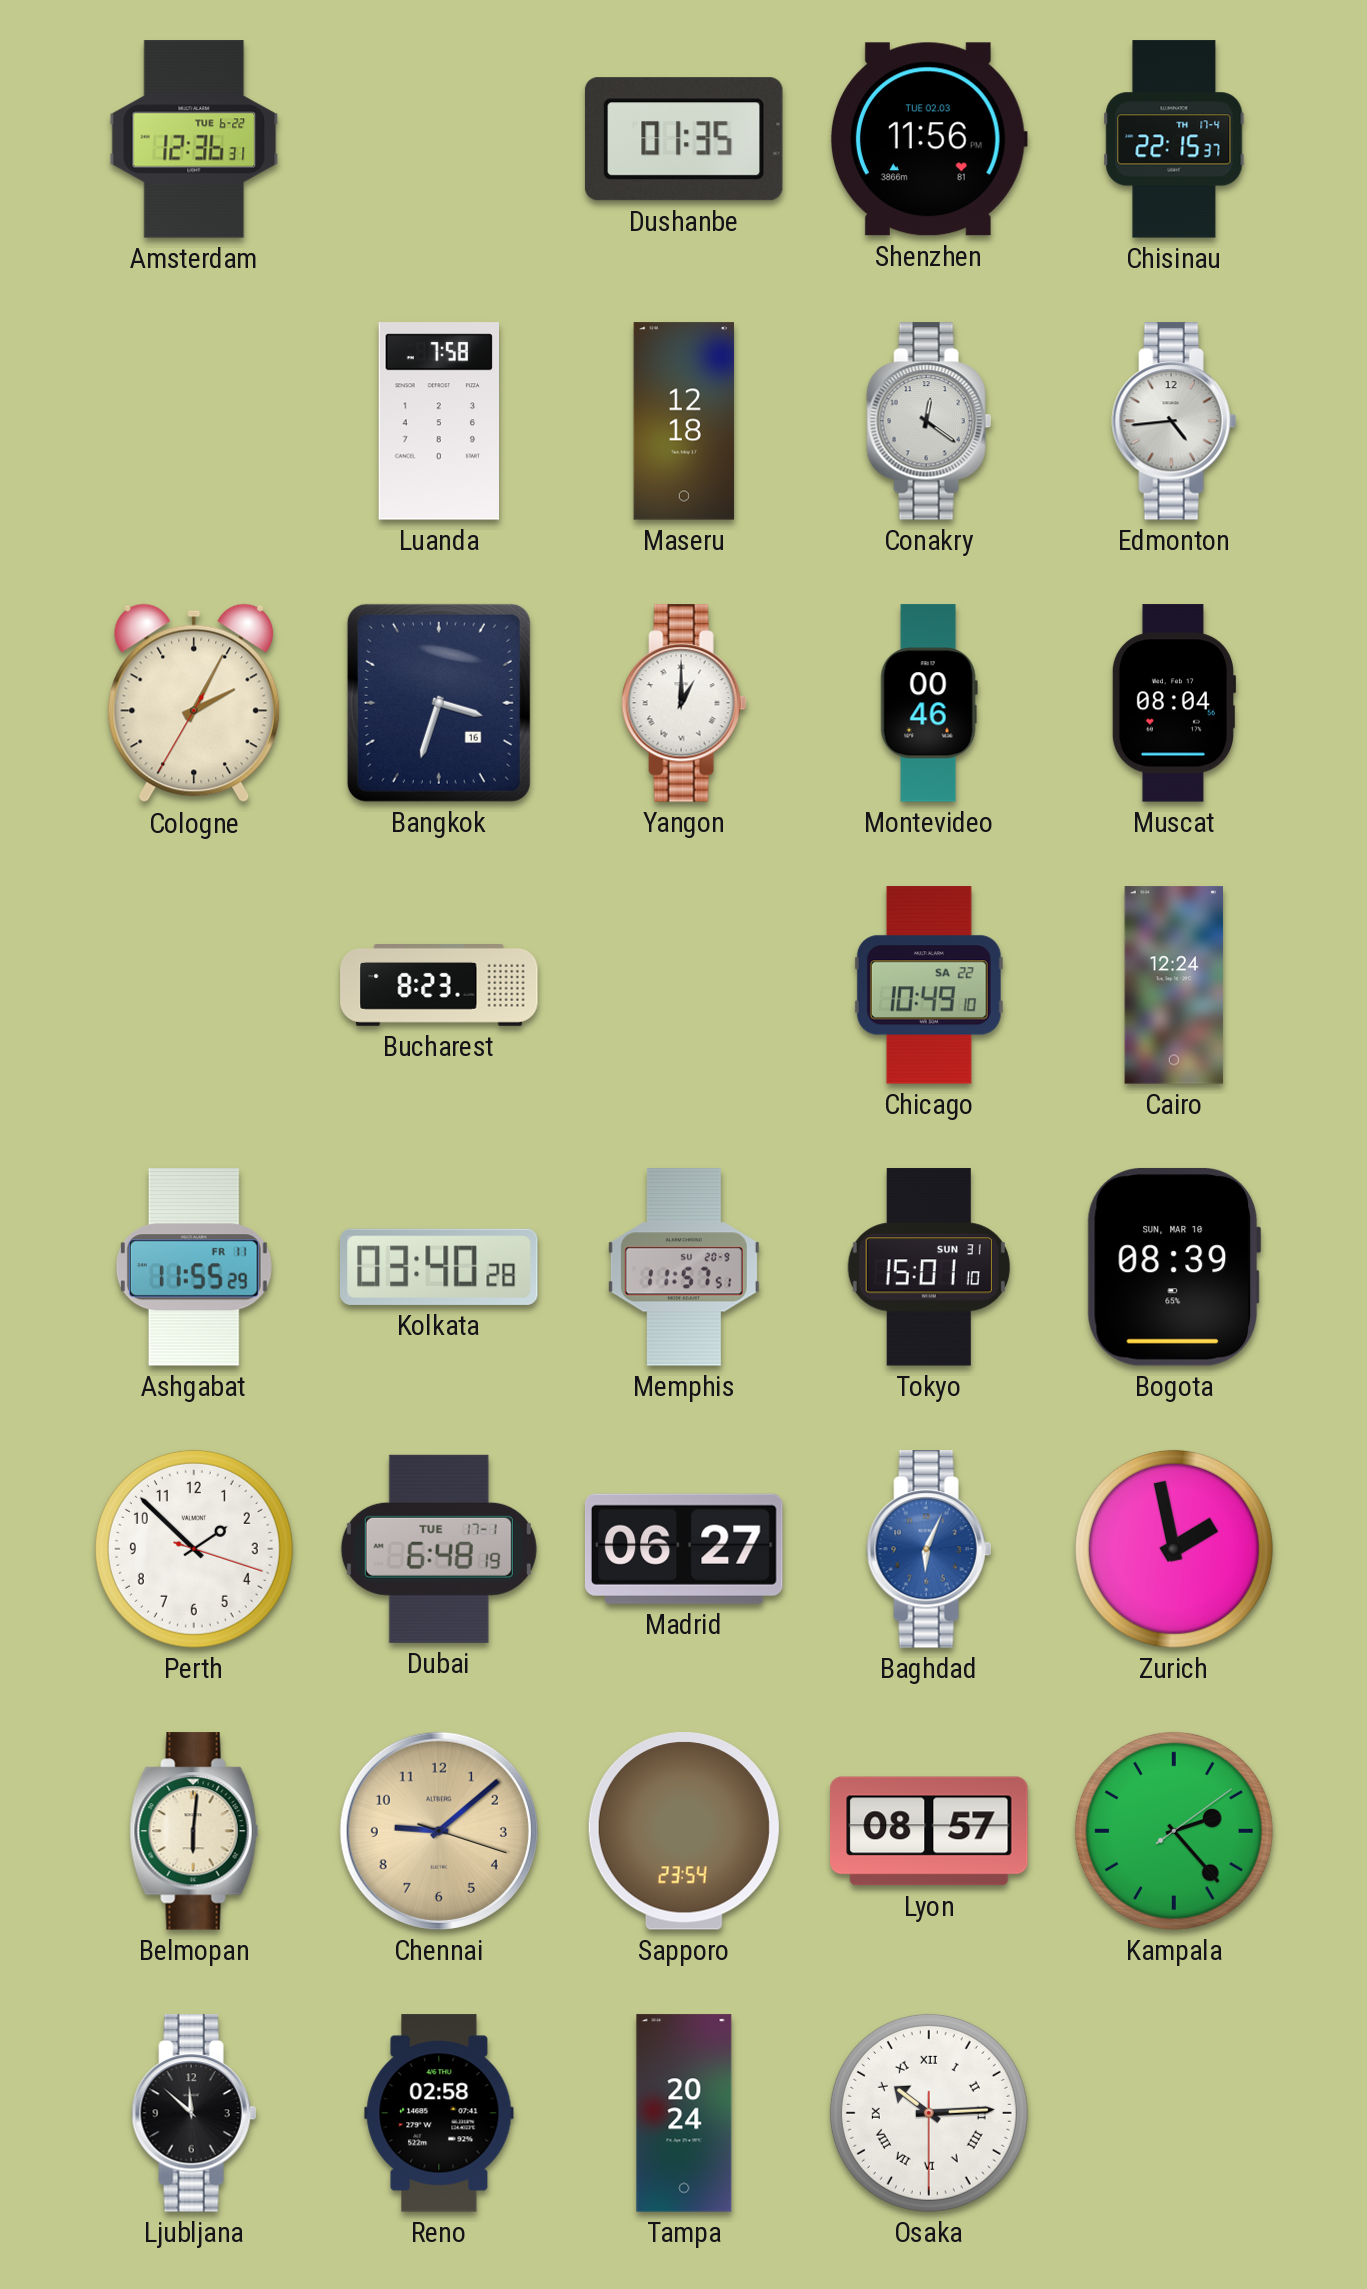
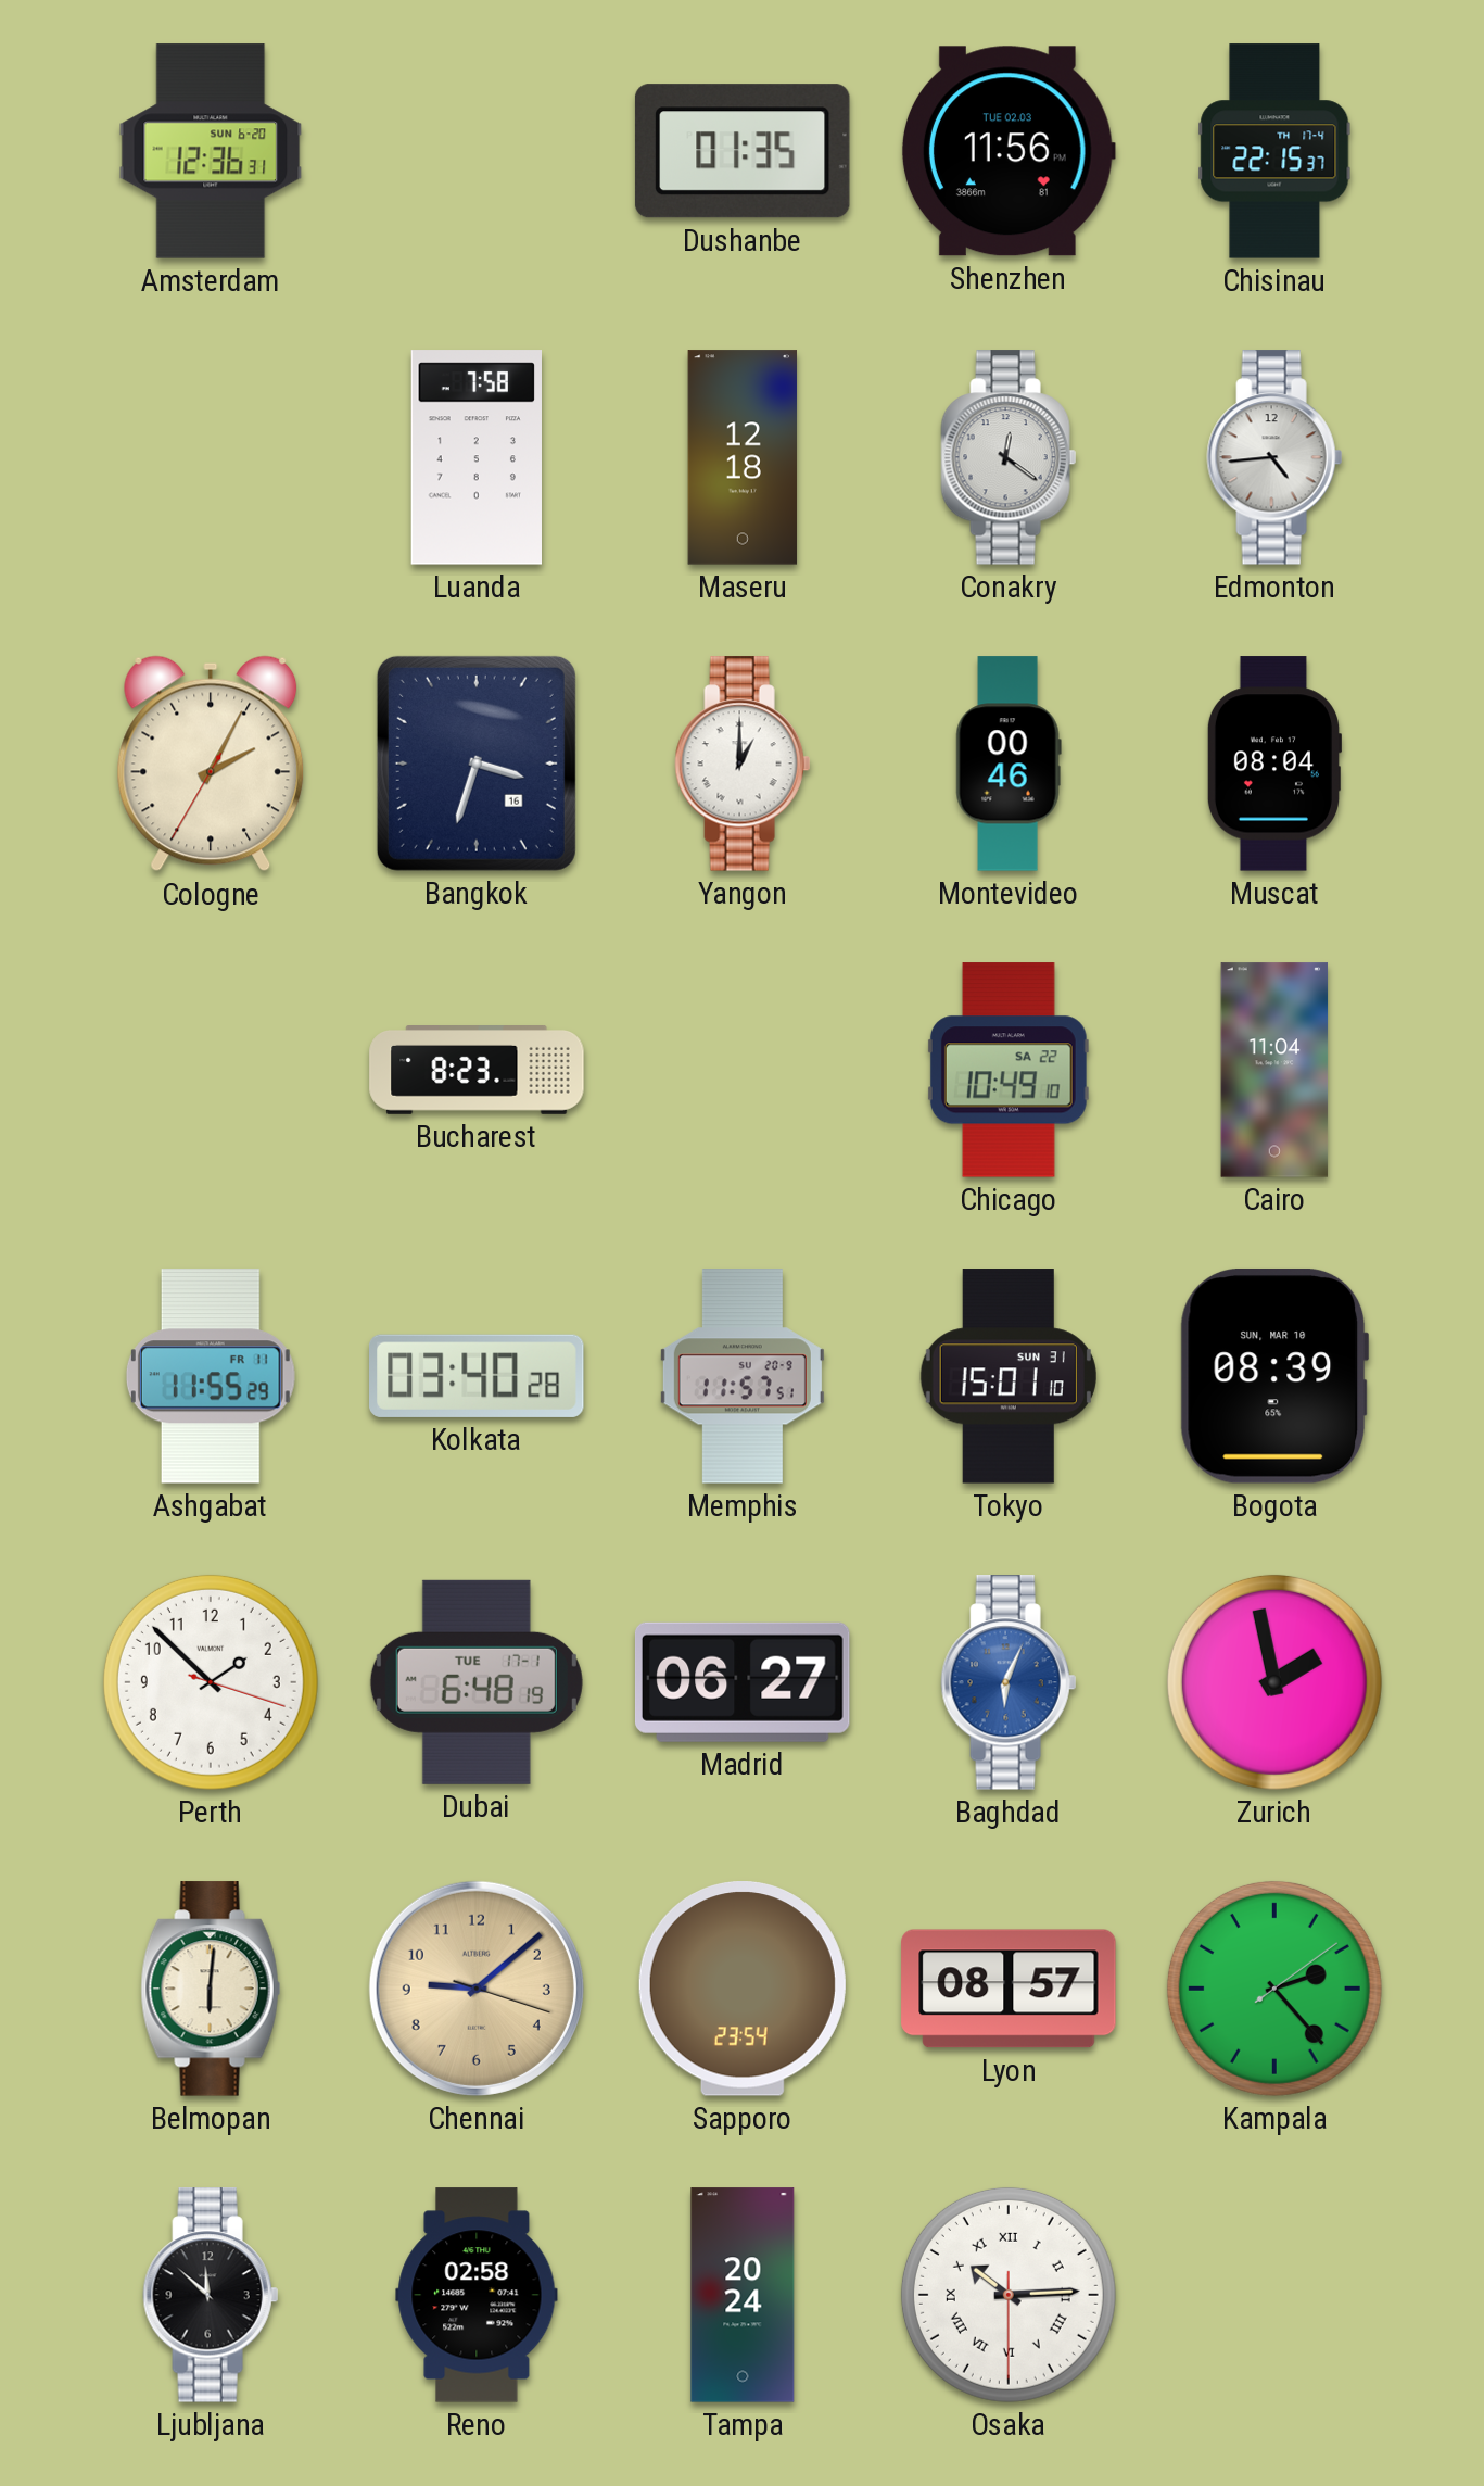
Amsterdam date: TUE 6-22 -> SUN 6-20
Cairo: 12:24 -> 11:04
